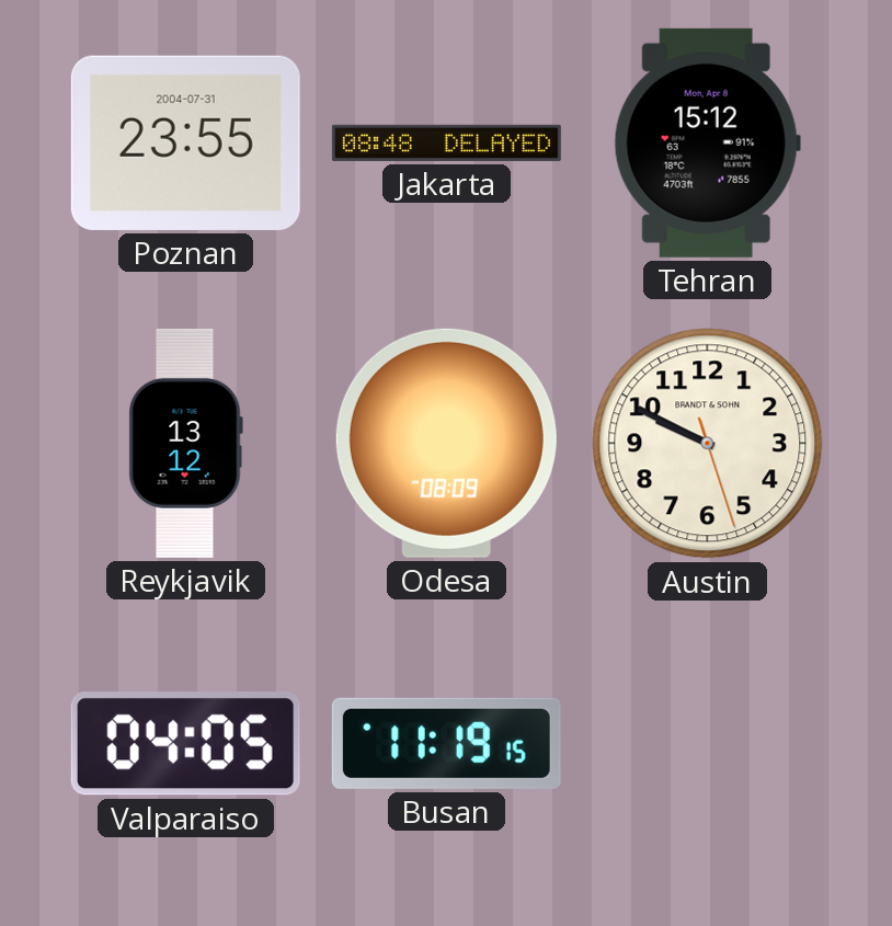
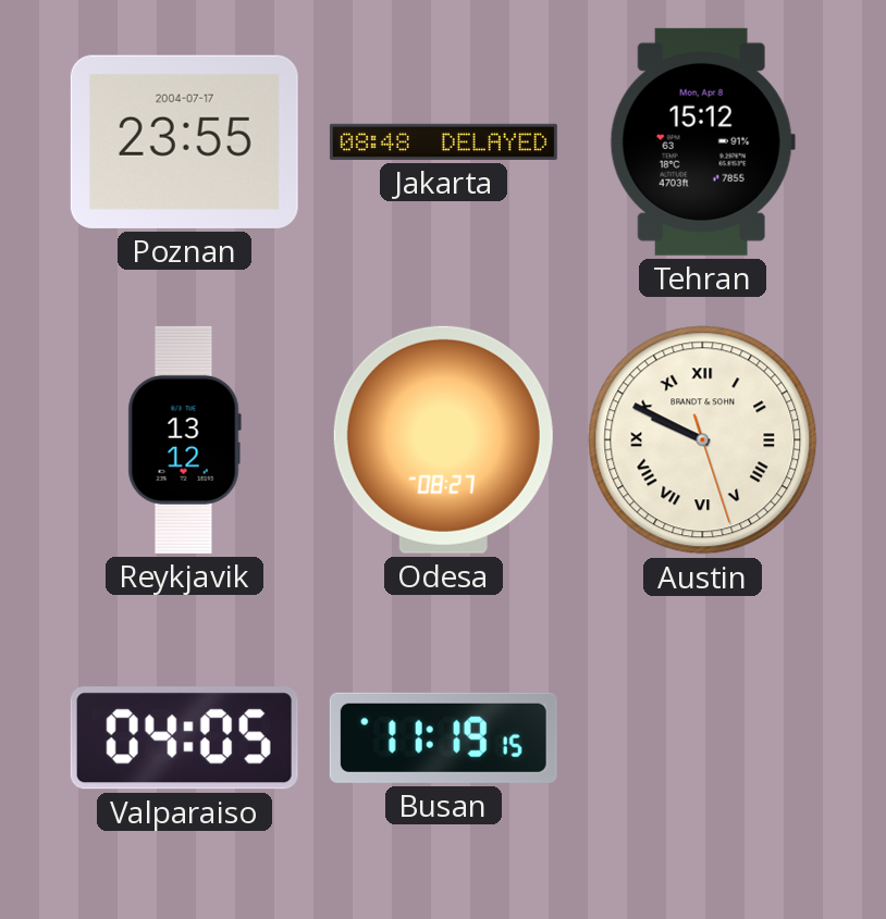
Poznan date: 2004-07-31 -> 2004-07-17
Odesa: 08:09 -> 08:27
Austin numerals: Arabic -> Roman
